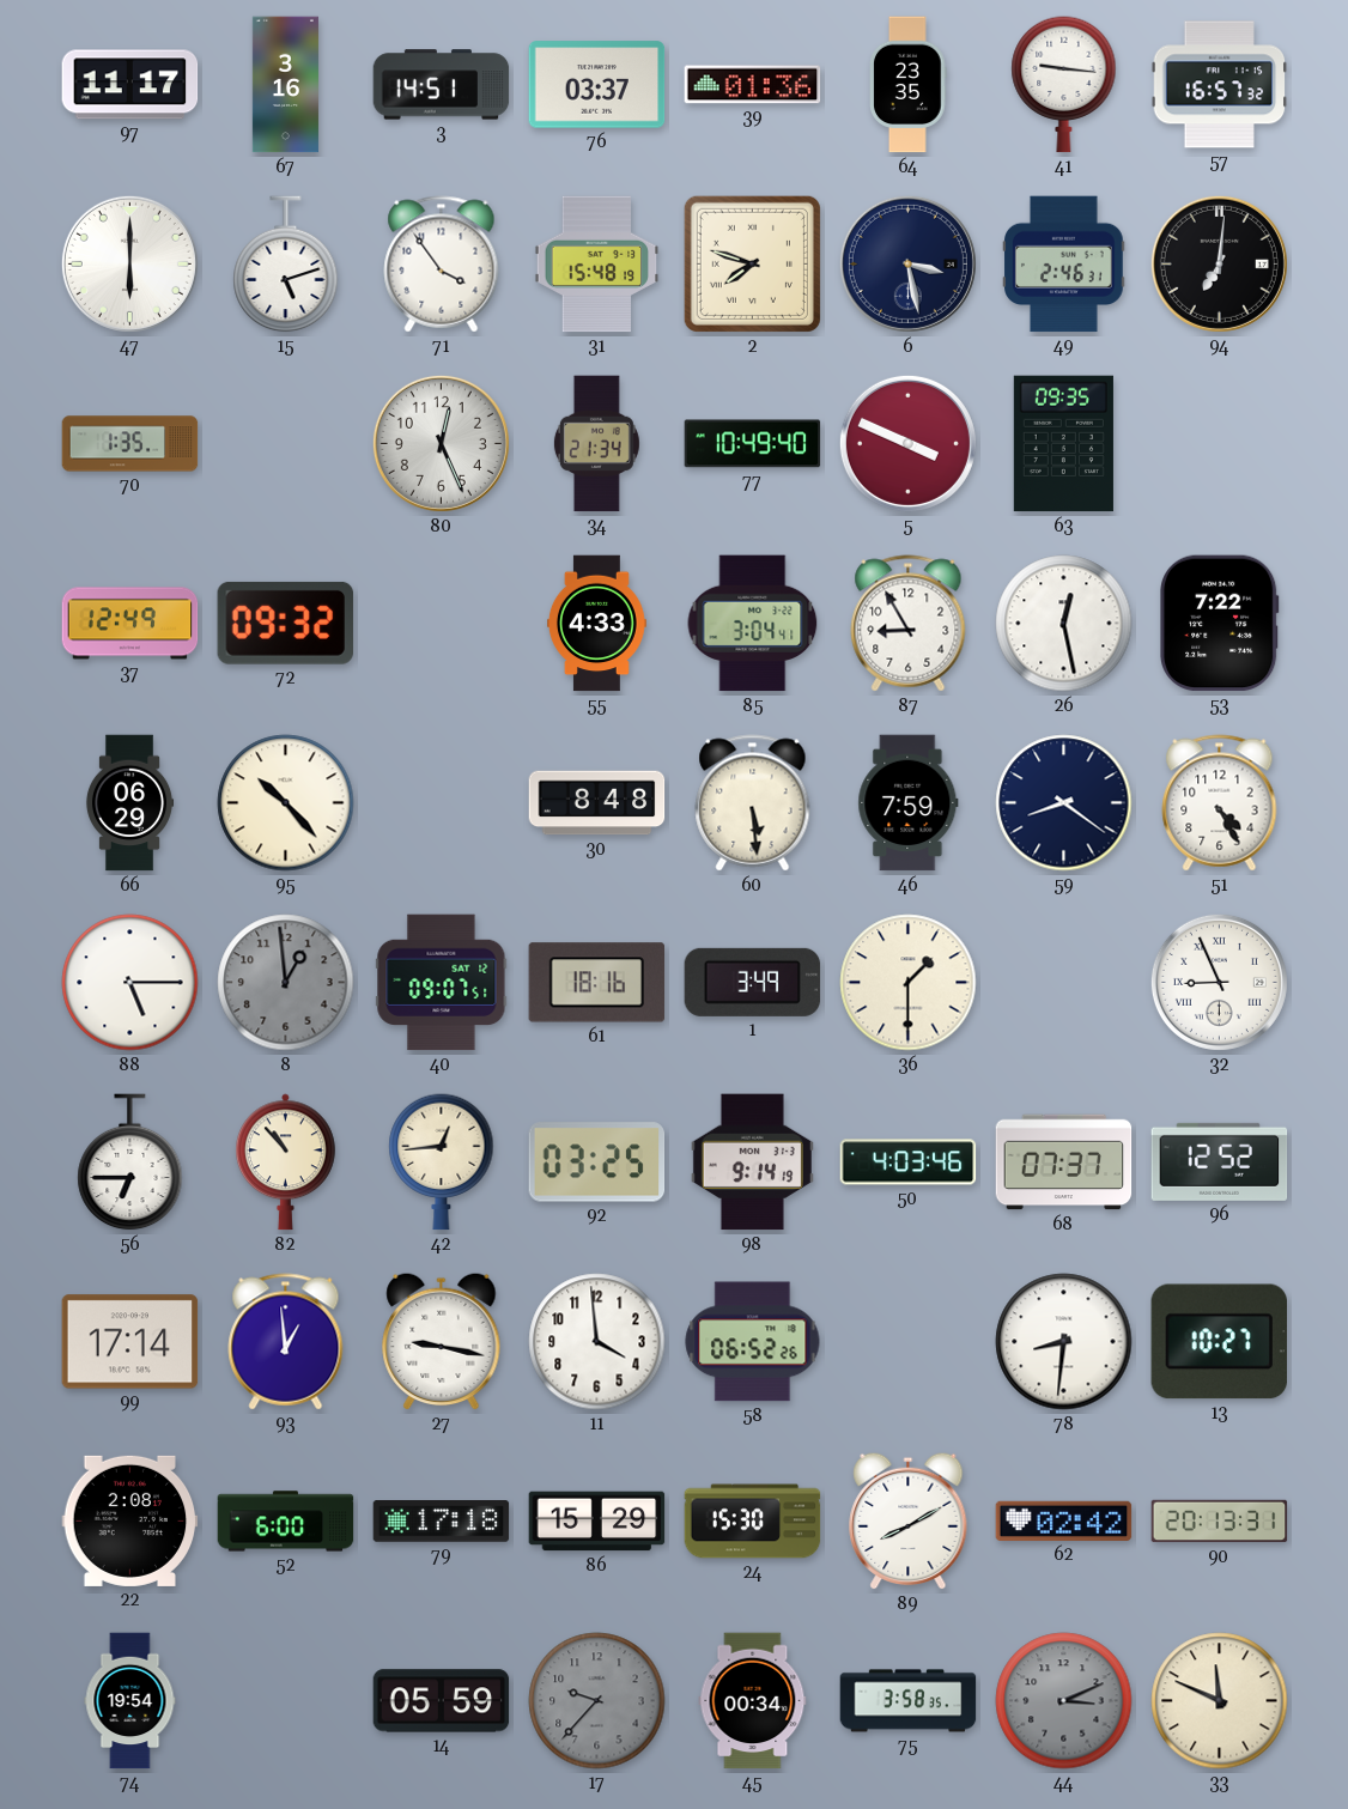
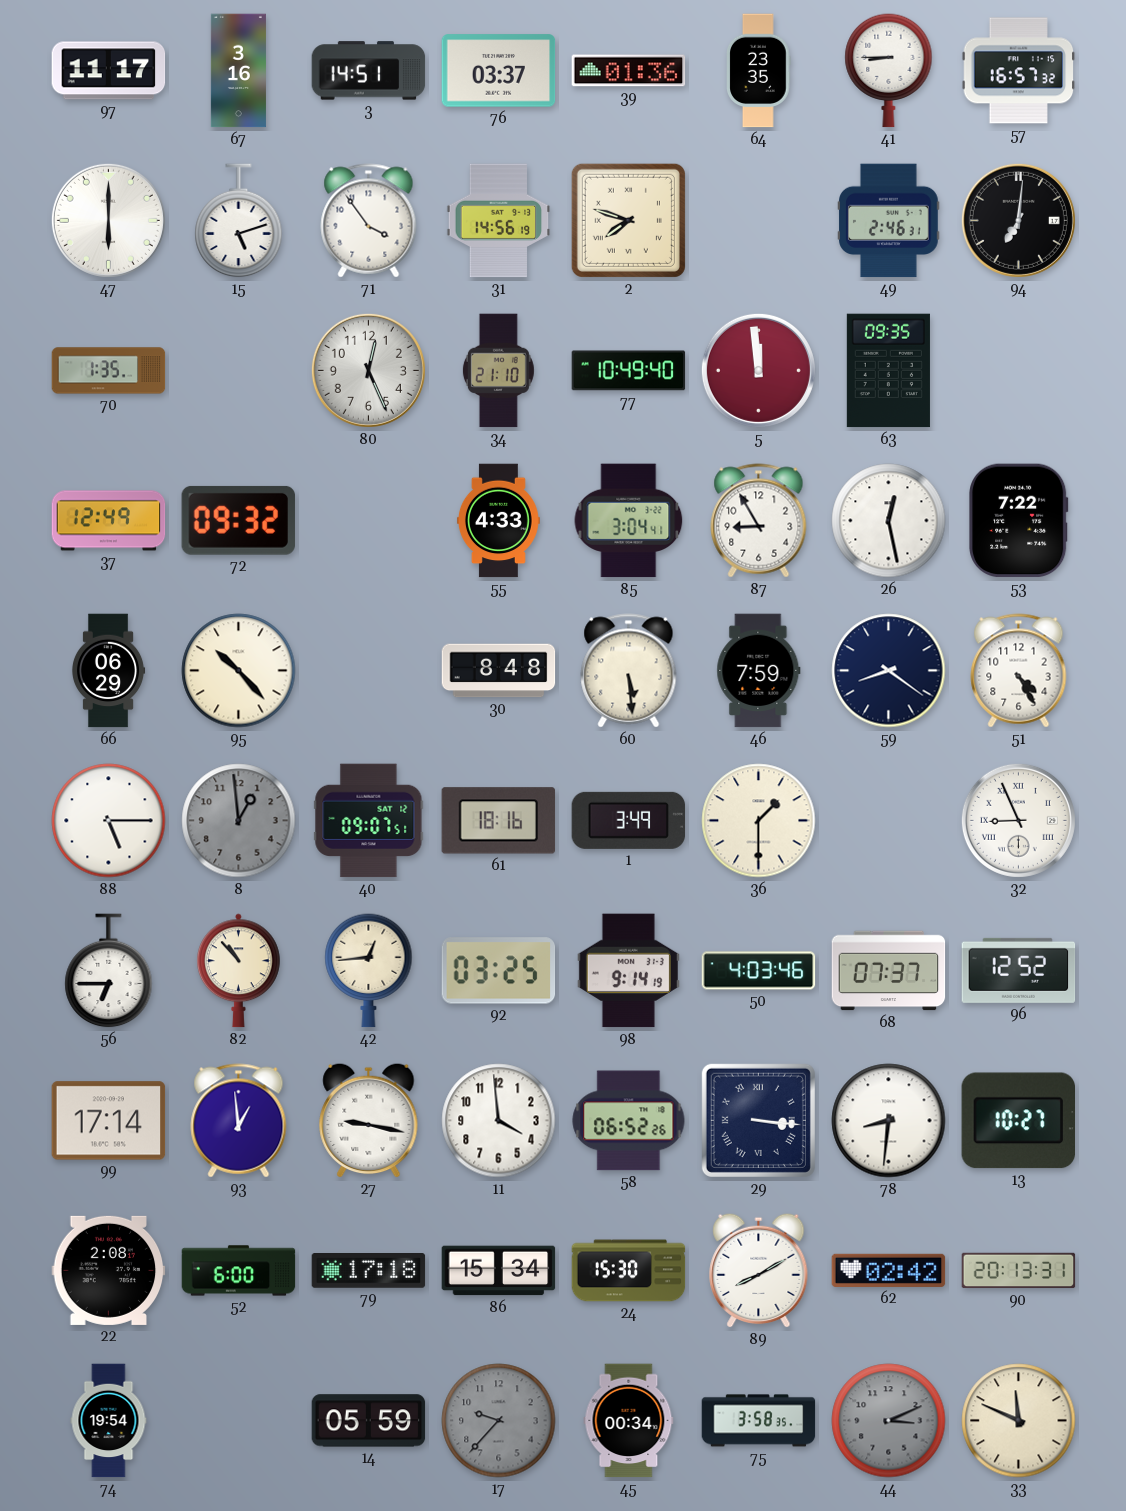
41: 9:16 -> 8:45
31: 15:48 -> 14:56
6: 3:28 -> none
34: 21:34 -> 21:10
5: 3:49 -> 11:59
29: none -> 3:16
86: 15:29 -> 15:34
